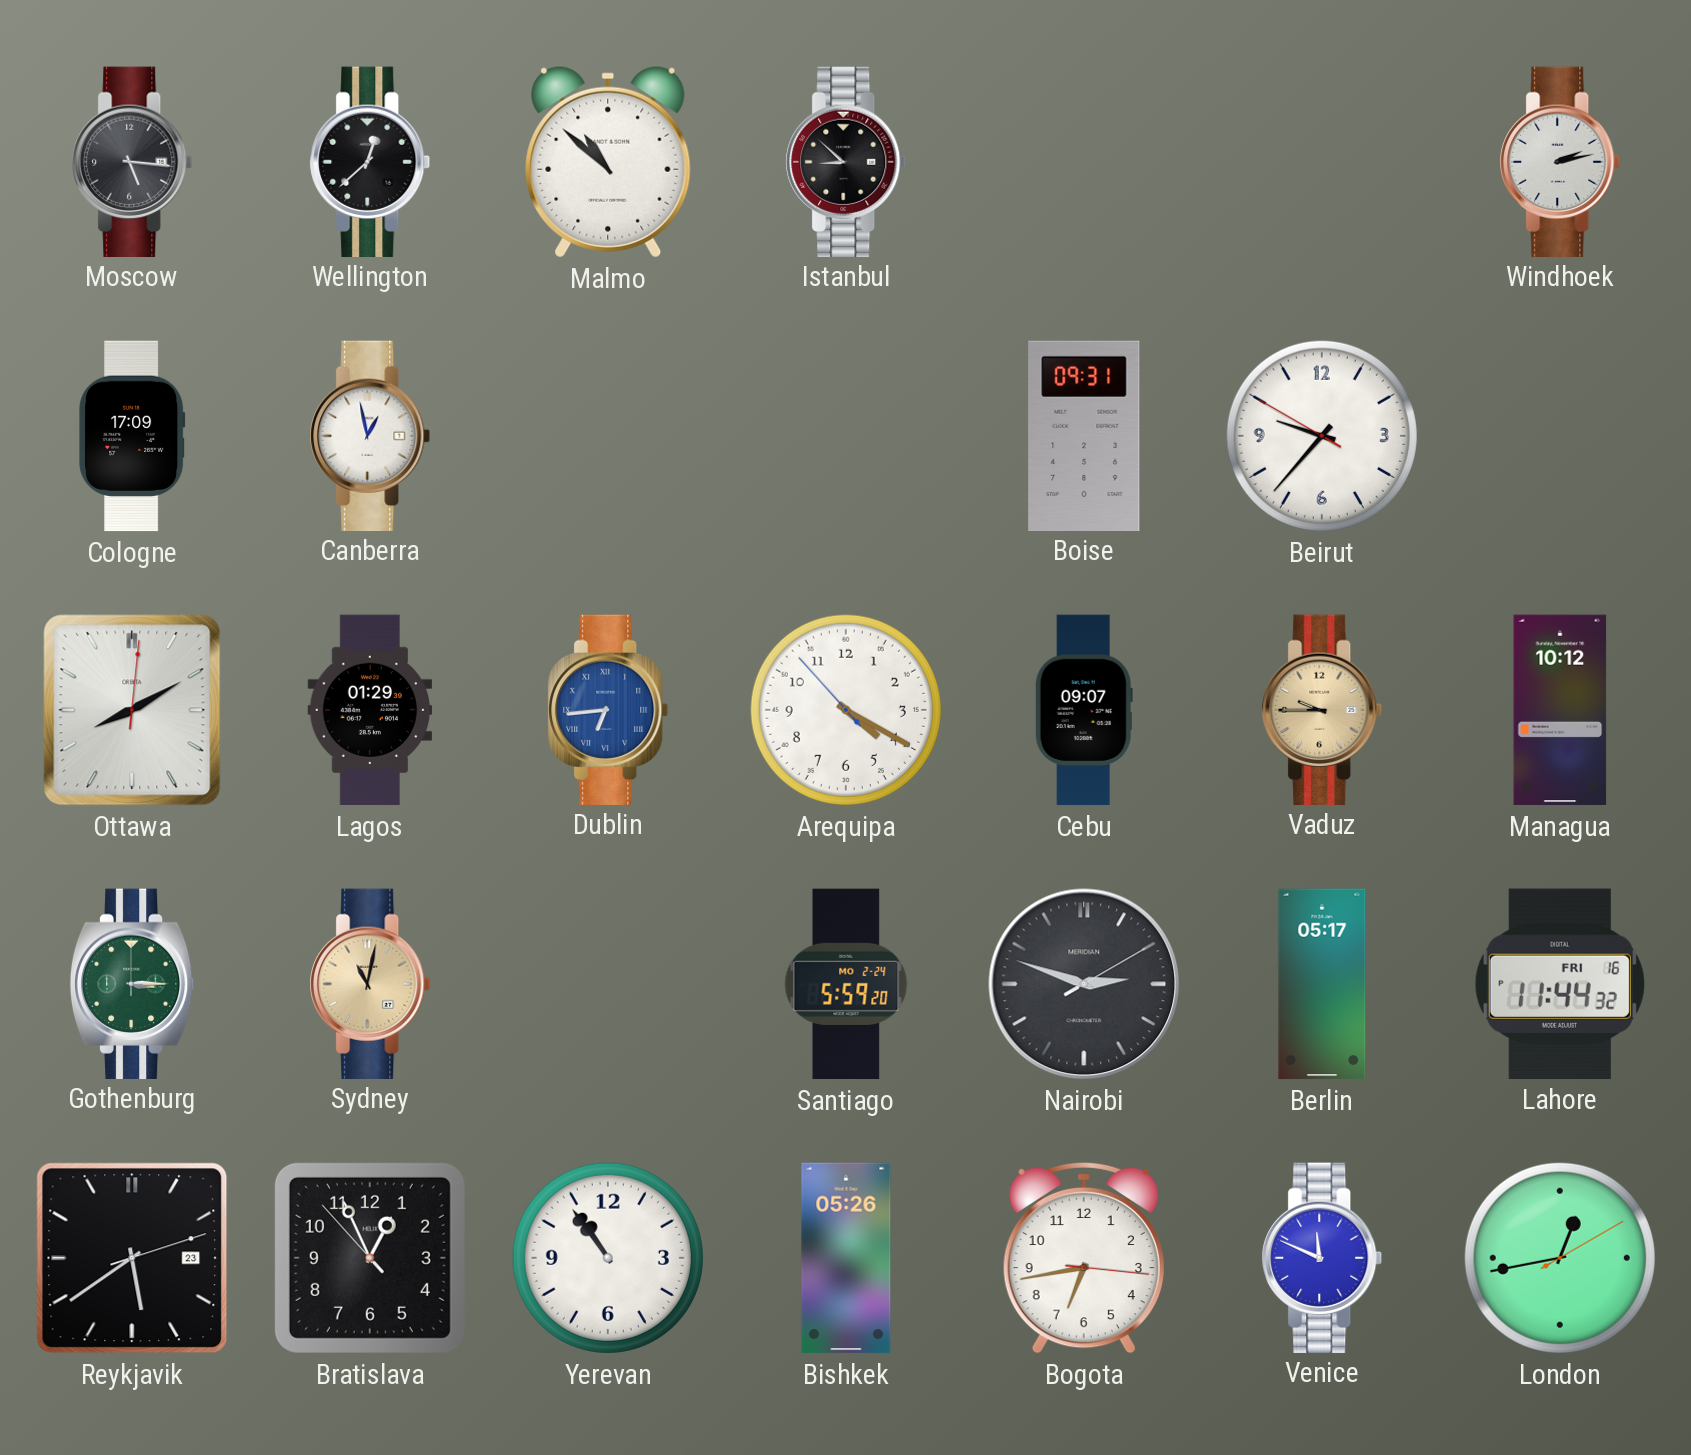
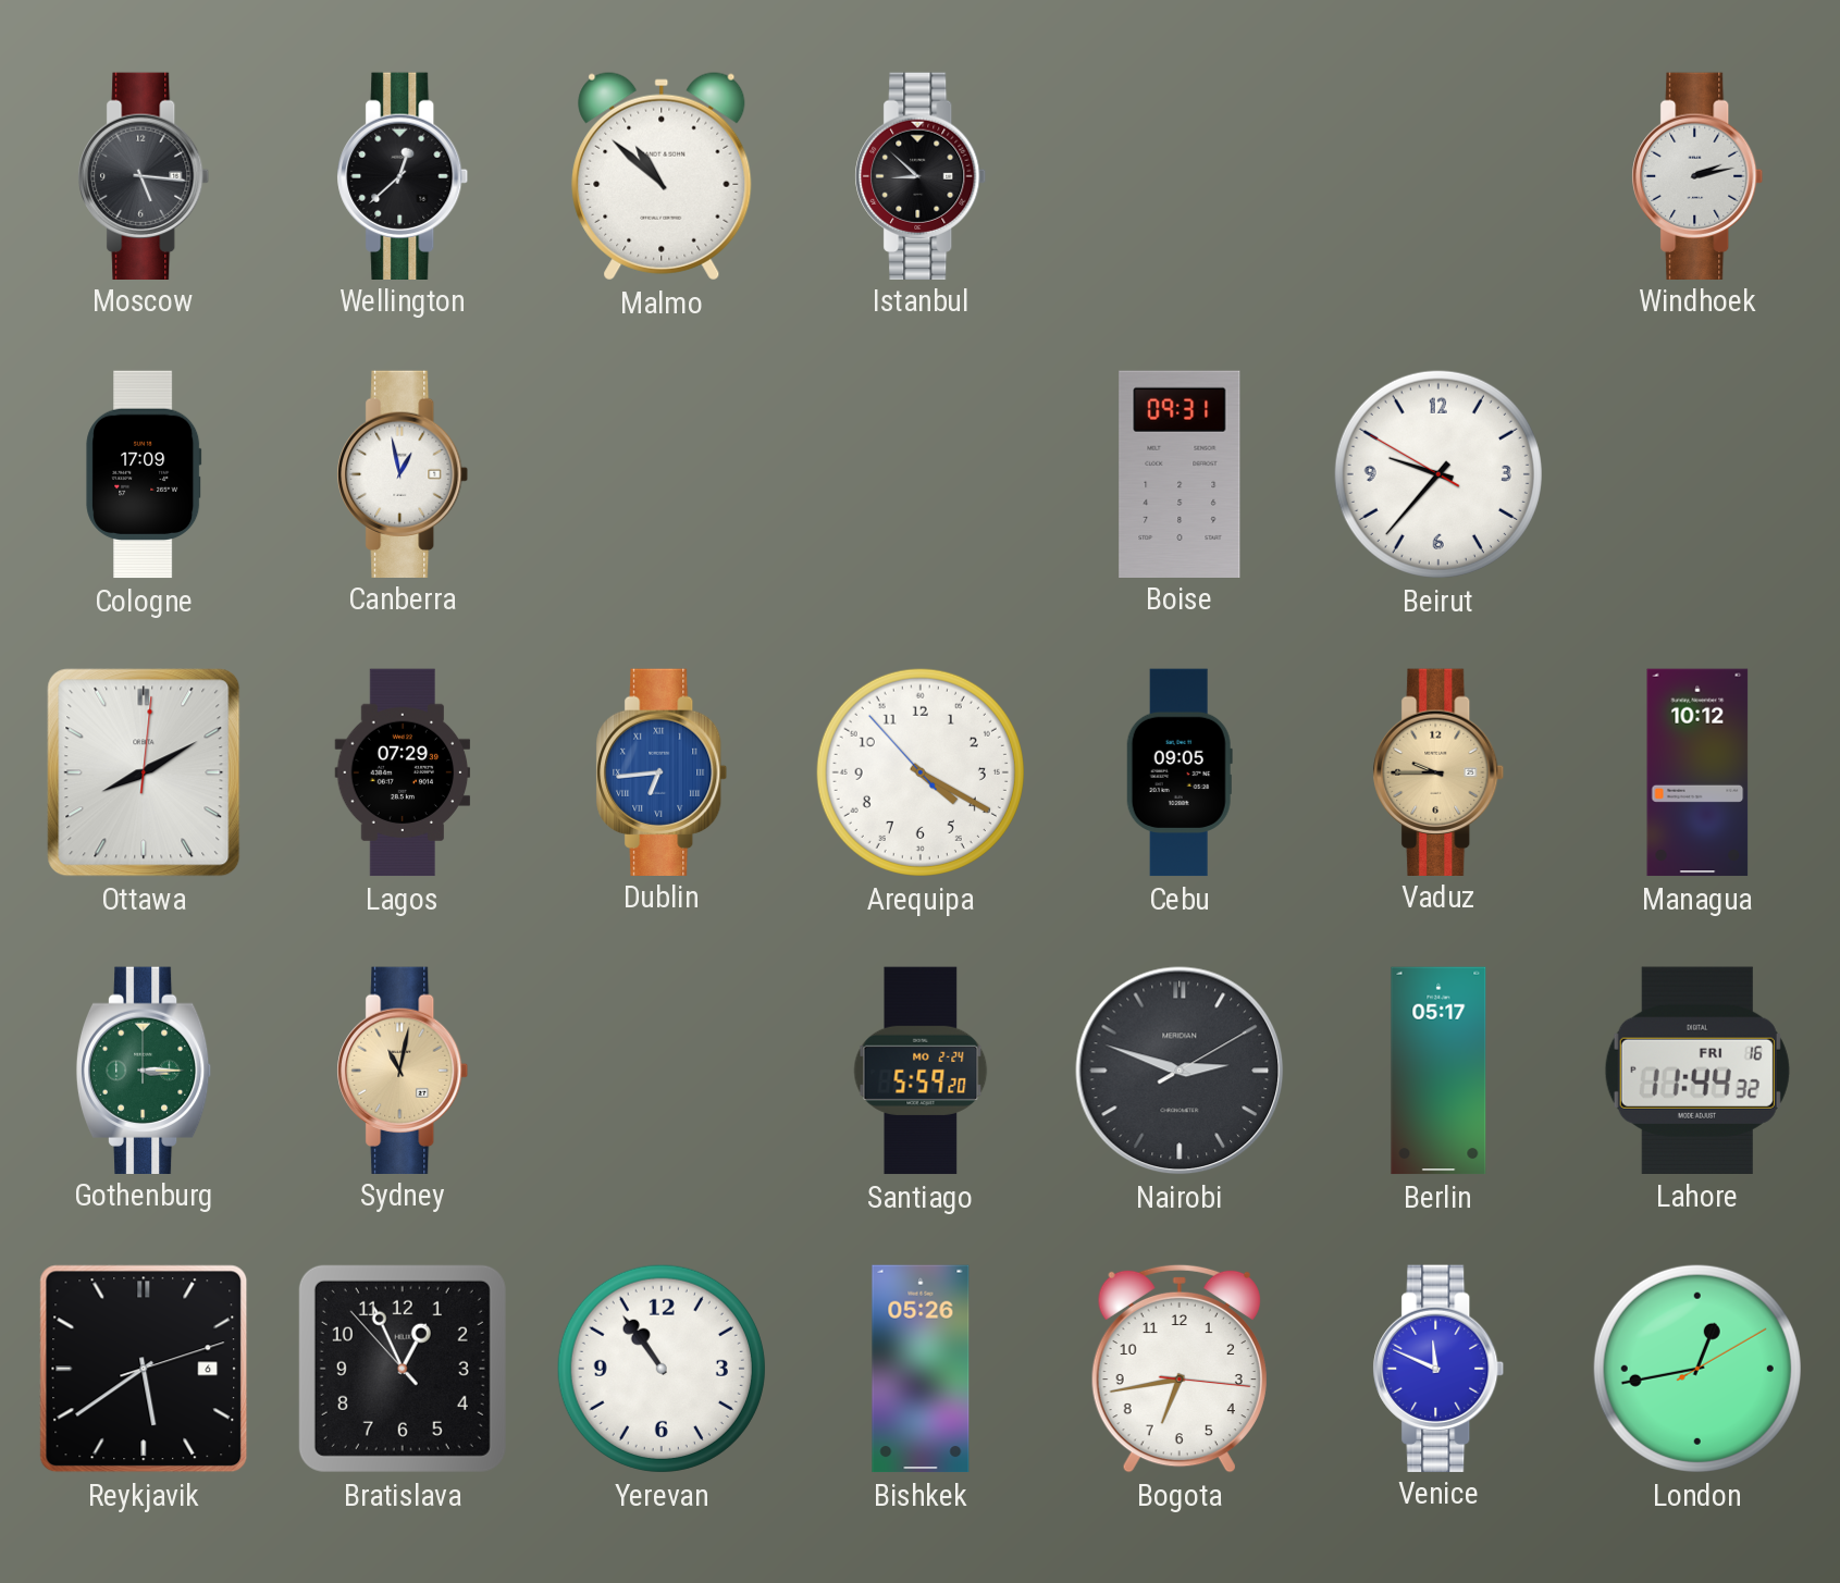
Lagos: 01:29 -> 07:29
Cebu: 09:07 -> 09:05
Reykjavik date: 23 -> 6
